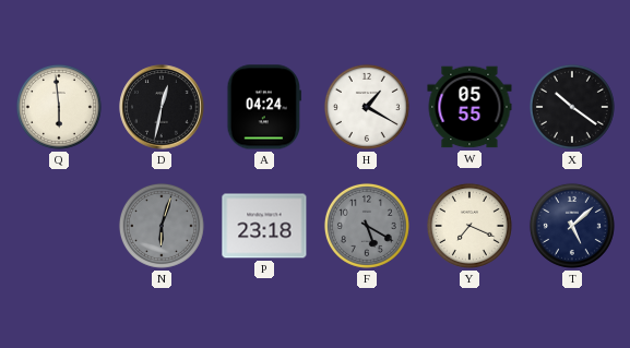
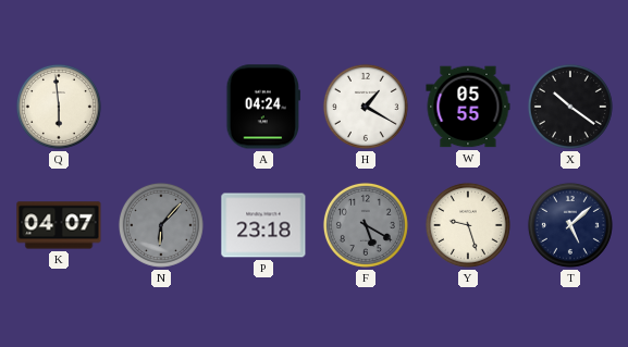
D: 12:32 -> none
K: none -> 04:07
N: 6:03 -> 6:07
Y: 7:19 -> 9:27
